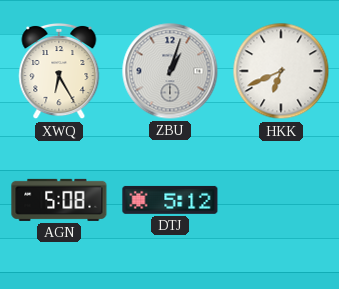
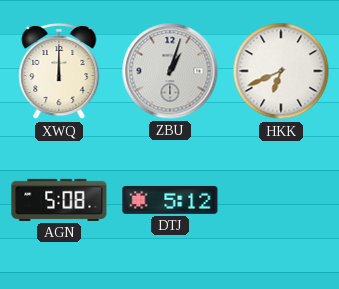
XWQ: 6:25 -> 12:00
